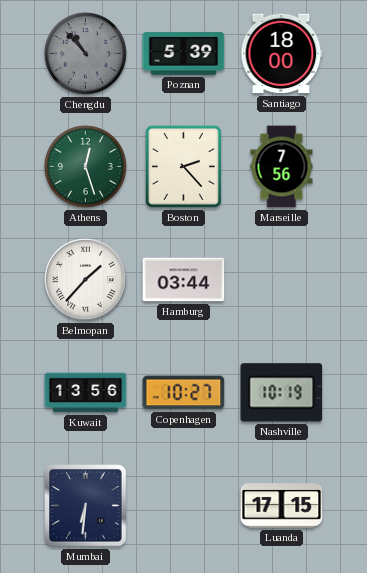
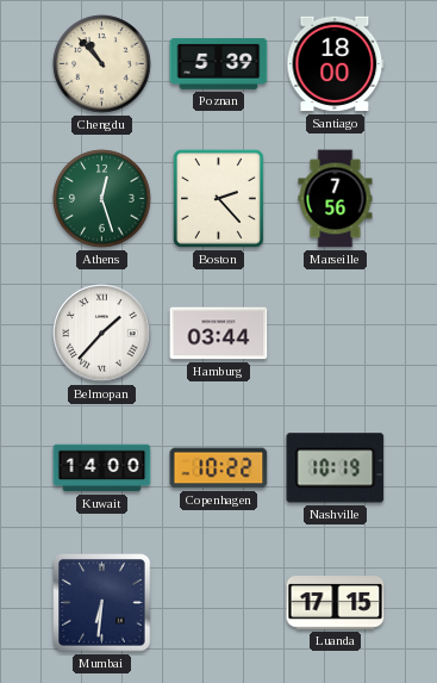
Chengdu dial: grey -> cream
Kuwait: 13:56 -> 14:00
Copenhagen: 10:27 -> 10:22
